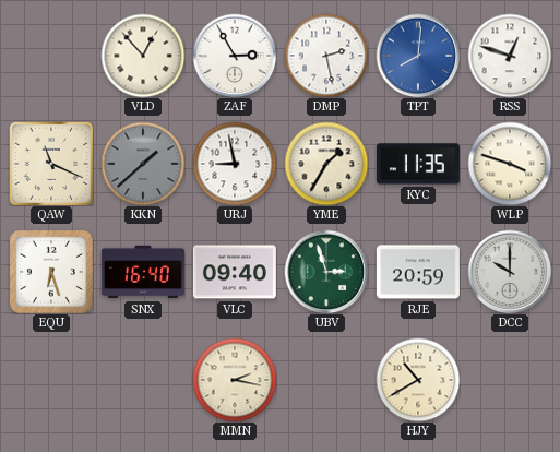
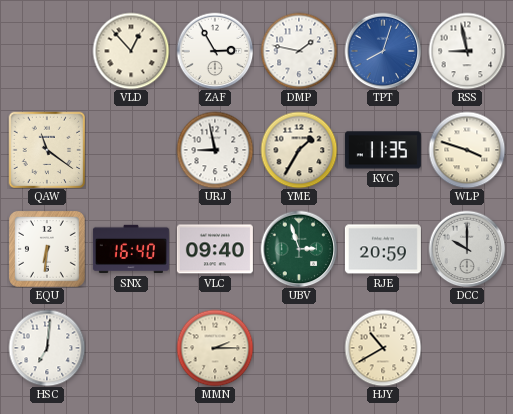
DMP: 2:28 -> 1:47
TPT: 8:01 -> 8:03
RSS: 12:48 -> 8:58
QAW: 11:19 -> 11:21
KKN: 1:38 -> none
EQU: 6:27 -> 6:31
HSC: none -> 7:01
MMN: 2:17 -> 2:15
